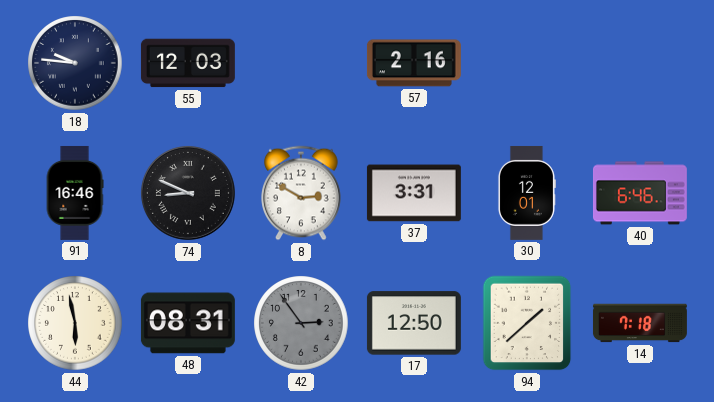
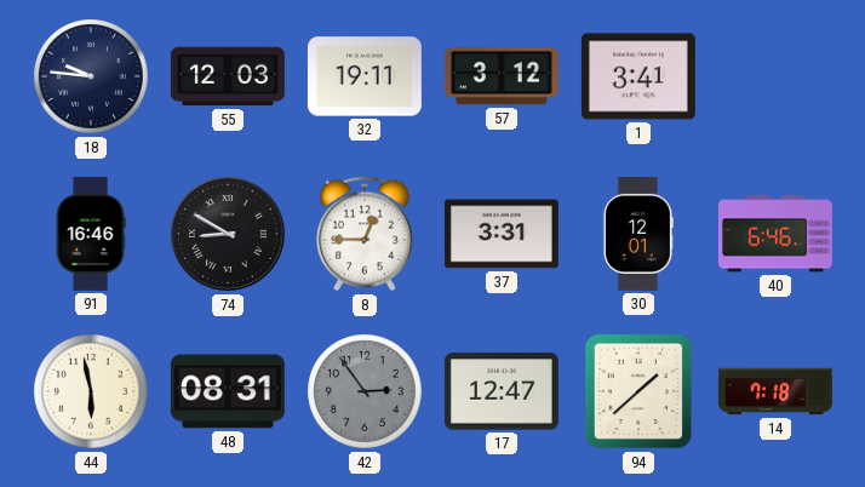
32: none -> 19:11
57: 2:16 -> 3:12
1: none -> 3:41
74: 8:49 -> 8:50
8: 2:50 -> 12:45
17: 12:50 -> 12:47
